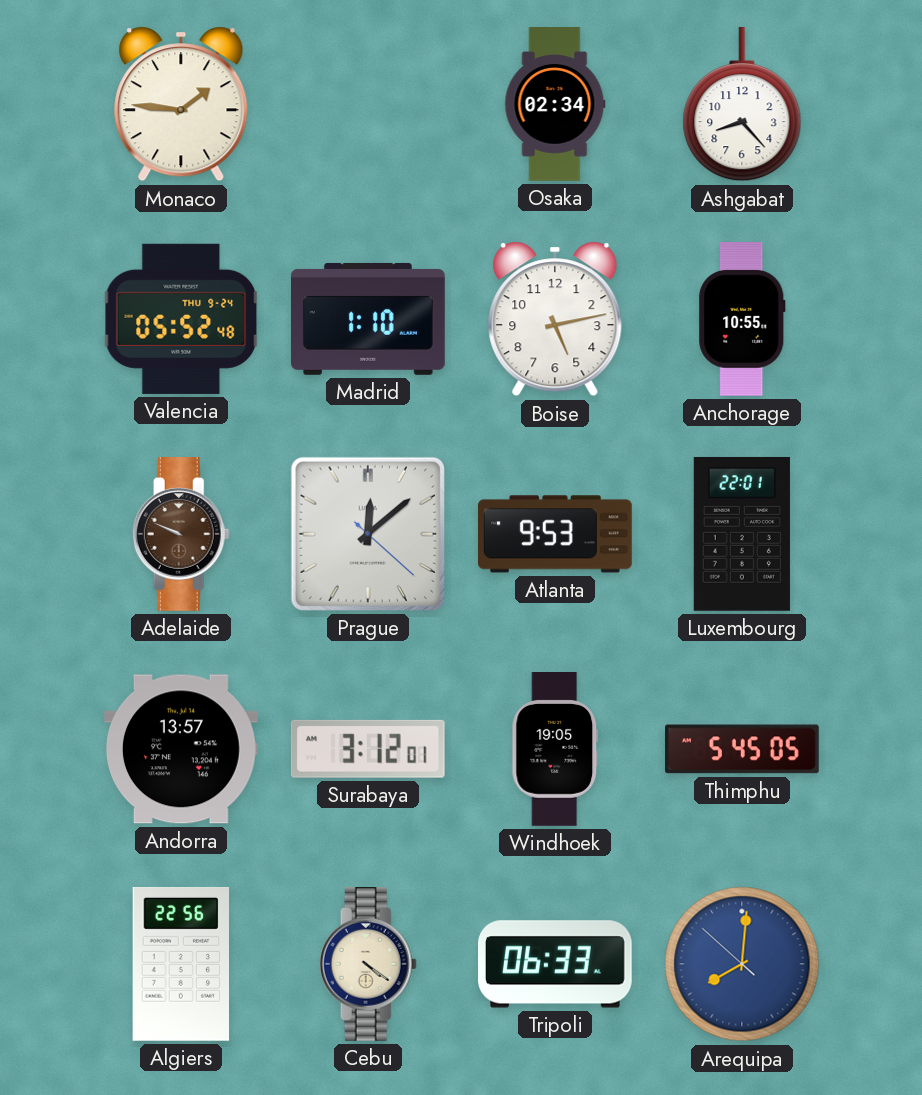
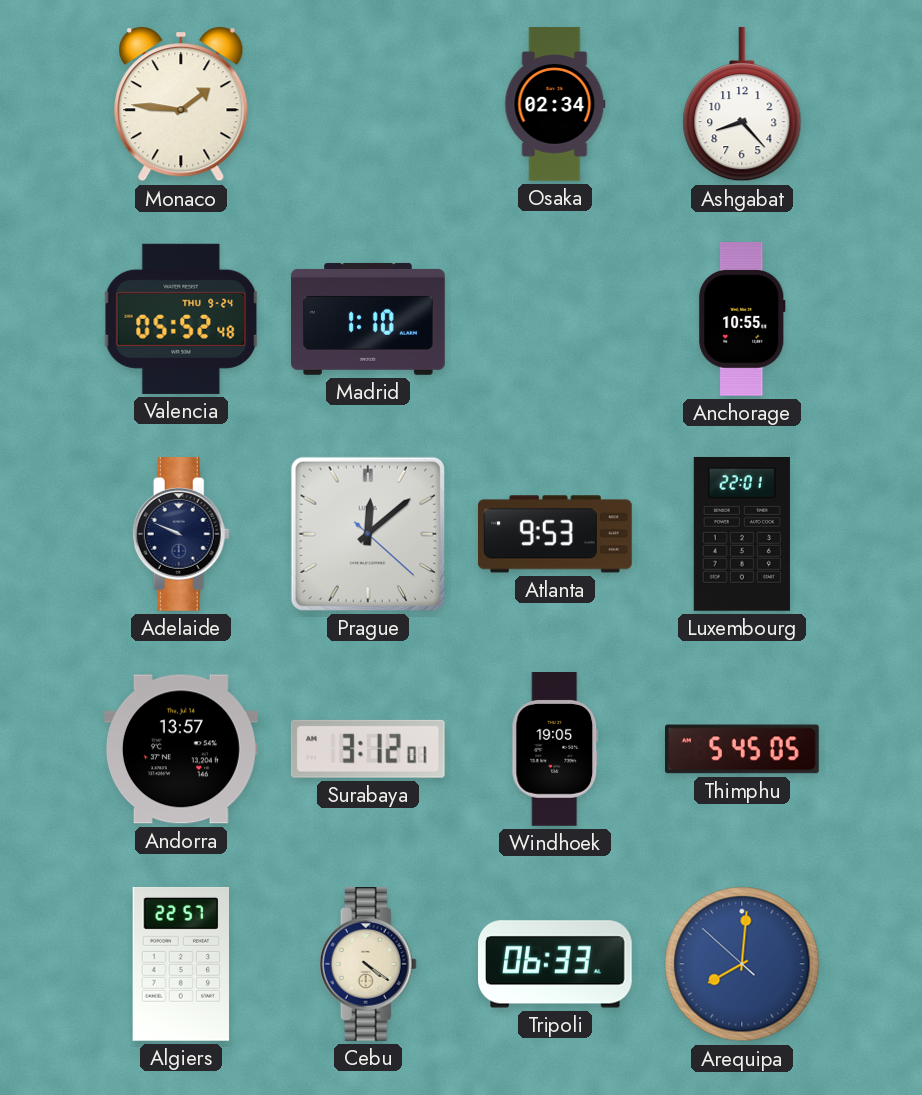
Boise: 5:13 -> none
Adelaide dial: brown -> navy
Algiers: 22:56 -> 22:57
